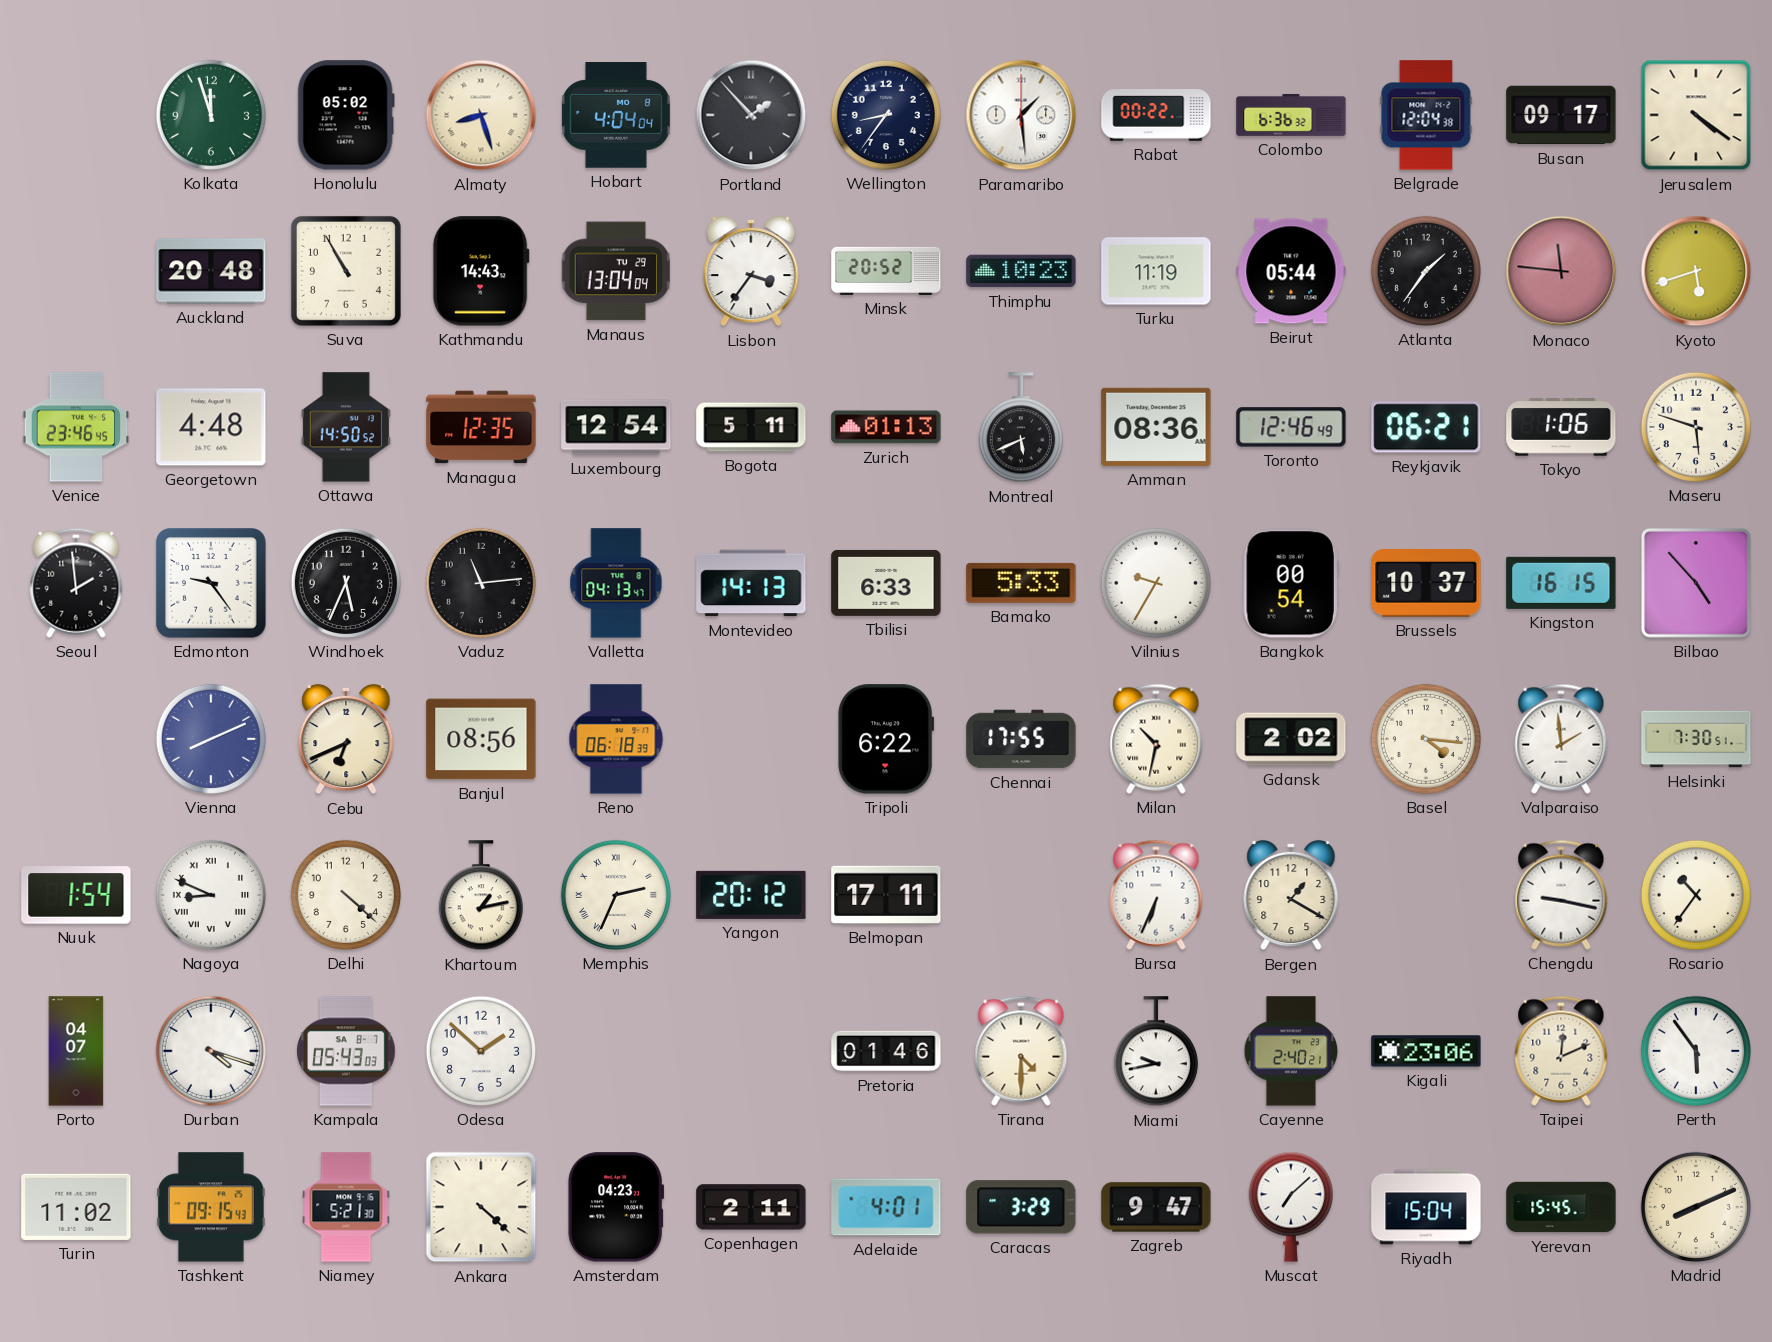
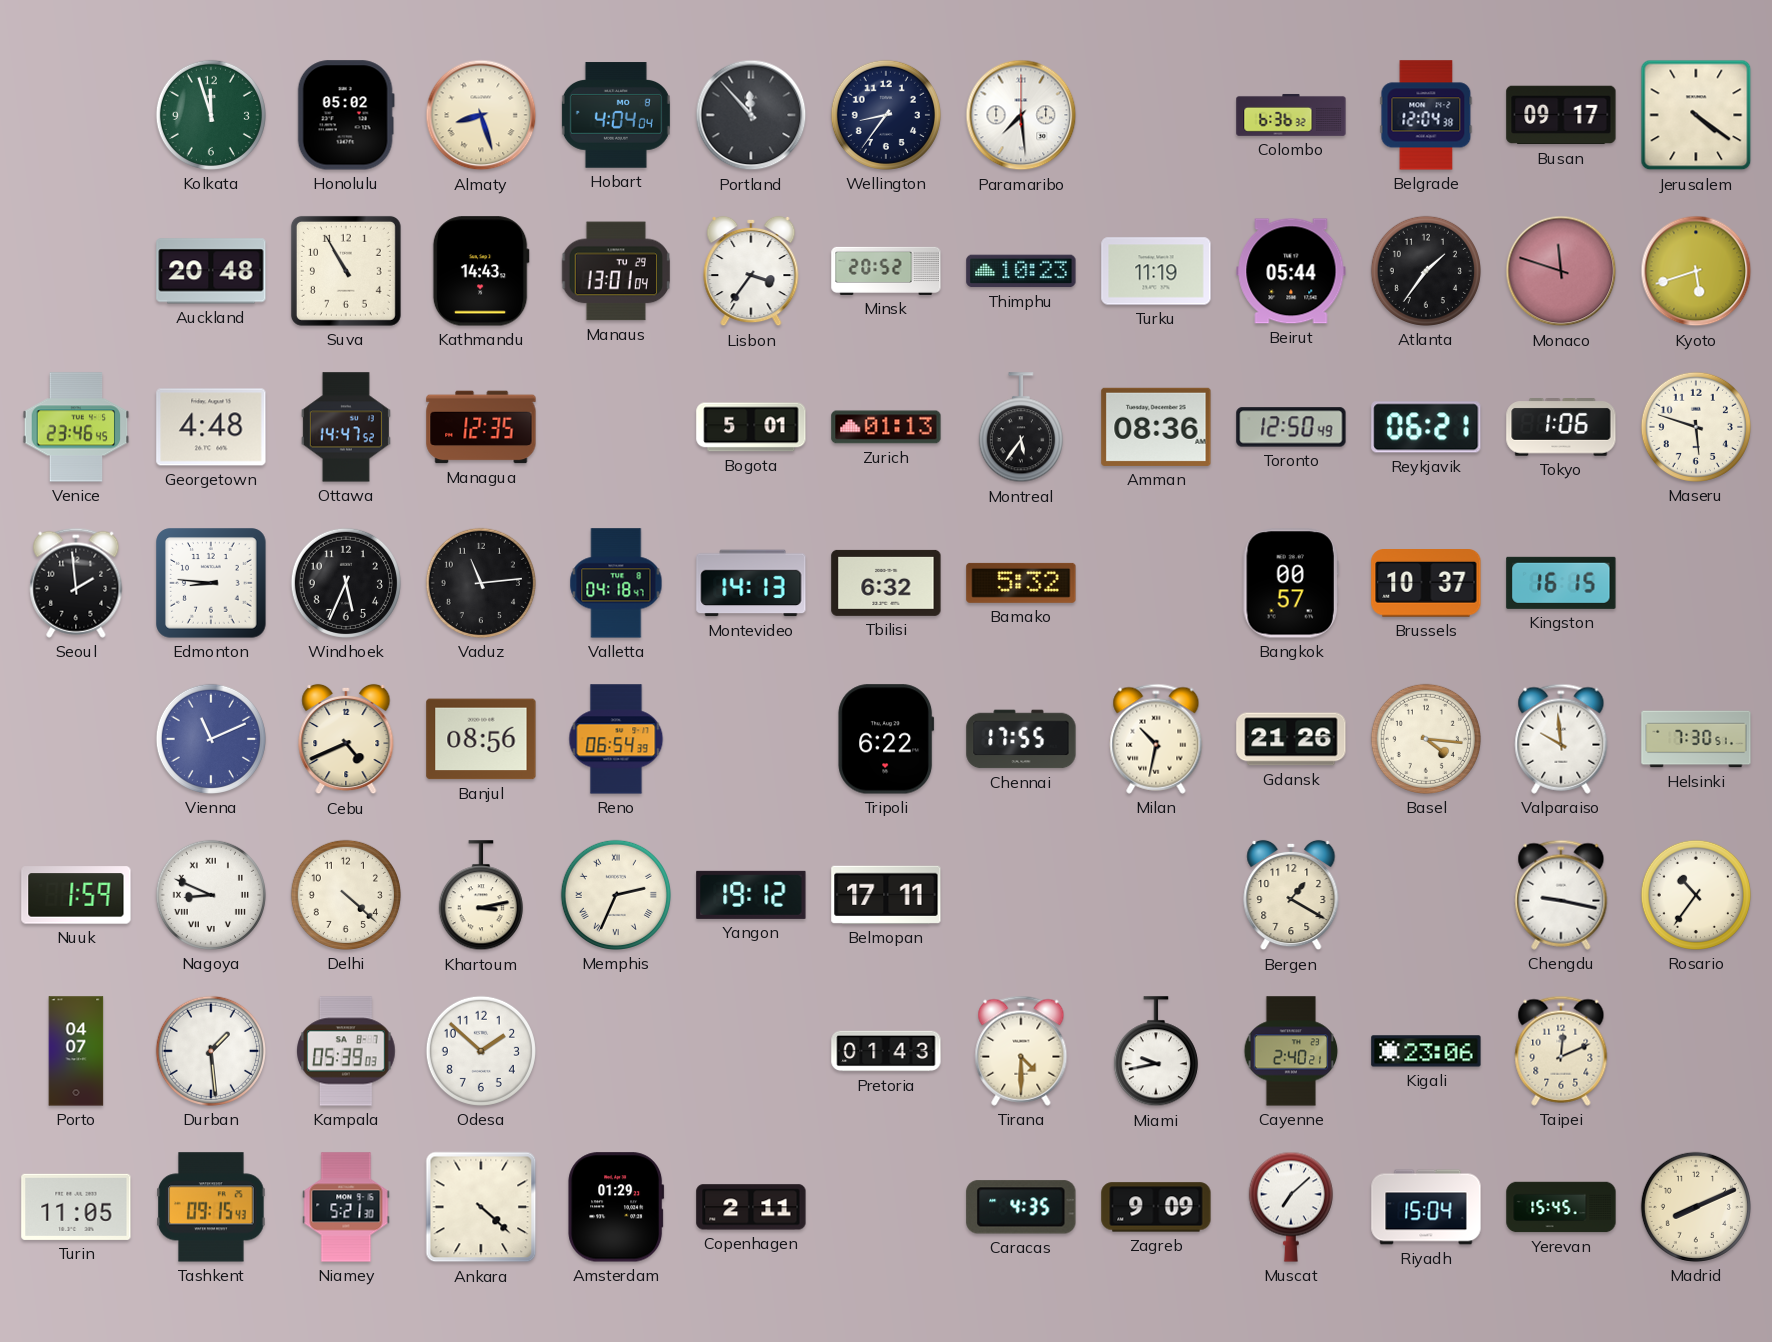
Portland: 1:53 -> 11:53
Paramaribo: 1:29 -> 7:29
Rabat: 00:22 -> none
Manaus: 13:04 -> 13:01
Monaco: 11:46 -> 11:48
Ottawa: 14:50 -> 14:47
Luxembourg: 12:54 -> none
Bogota: 5:11 -> 5:01
Montreal: 5:41 -> 5:36
Toronto: 12:46 -> 12:50
Edmonton: 9:24 -> 8:46
Valletta: 04:13 -> 04:18
Tbilisi: 6:33 -> 6:32
Bamako: 5:33 -> 5:32
Vilnius: 9:35 -> none
Bangkok: 00:54 -> 00:57
Bilbao: 4:53 -> none
Vienna: 8:11 -> 11:11
Cebu: 6:41 -> 4:41
Reno: 06:18 -> 06:54
Gdansk: 2:02 -> 21:26
Valparaiso: 1:59 -> 9:59
Nuuk: 1:54 -> 1:59
Khartoum: 1:13 -> 3:13
Yangon: 20:12 -> 19:12
Bursa: 6:34 -> none
Durban: 4:18 -> 1:29
Kampala: 05:43 -> 05:39
Pretoria: 01:46 -> 01:43
Perth: 5:54 -> none
Turin: 11:02 -> 11:05
Amsterdam: 04:23 -> 01:29
Adelaide: 4:01 -> none
Caracas: 3:29 -> 4:35
Zagreb: 9:47 -> 9:09
